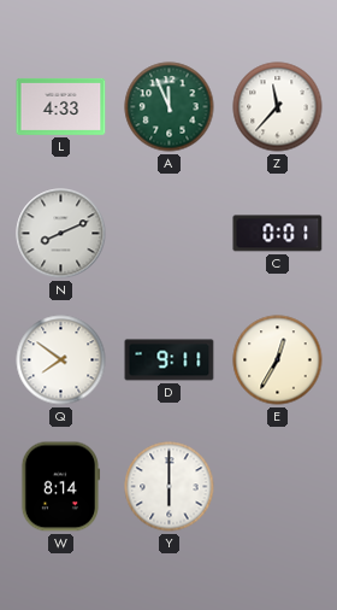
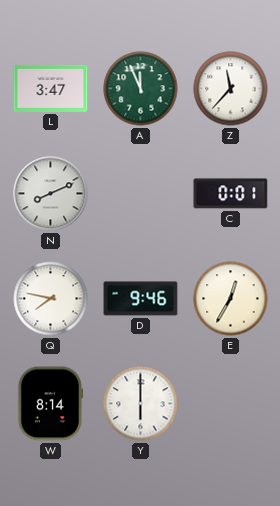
L: 4:33 -> 3:47
Q: 7:51 -> 7:47
D: 9:11 -> 9:46
